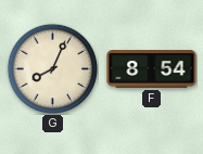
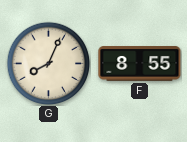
F: 8:54 -> 8:55
